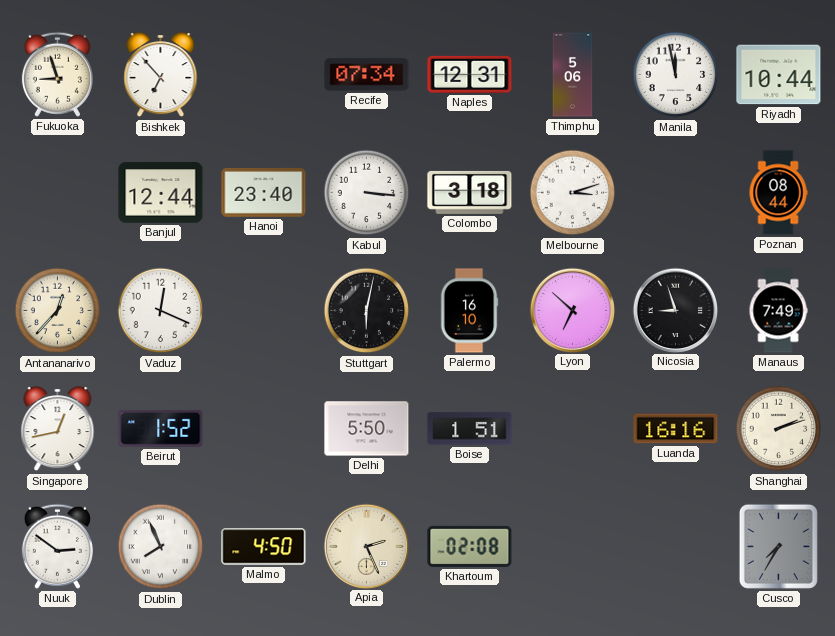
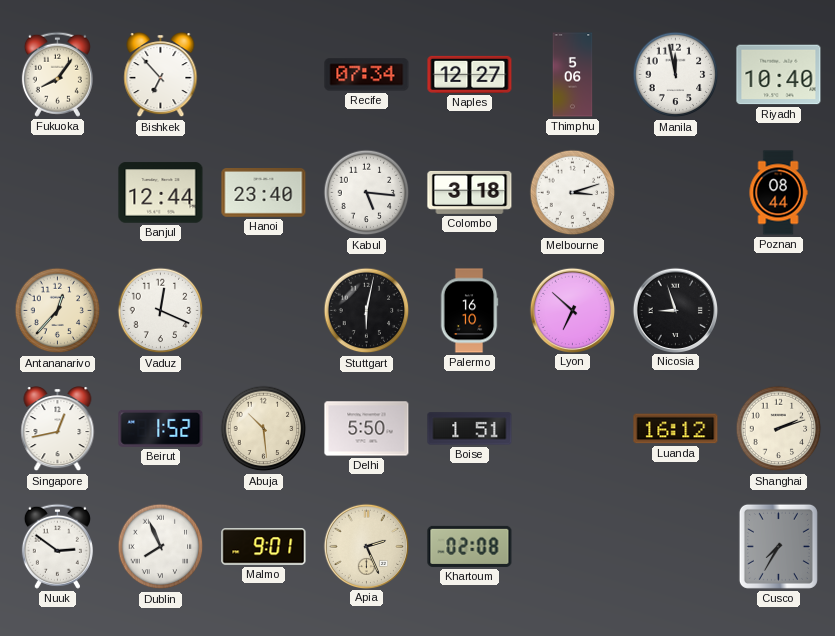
Fukuoka: 8:57 -> 8:06
Naples: 12:31 -> 12:27
Riyadh: 10:44 -> 10:40
Kabul: 3:16 -> 5:16
Manaus: 7:49 -> none
Abuja: none -> 10:29
Luanda: 16:16 -> 16:12
Malmo: 4:50 -> 9:01
